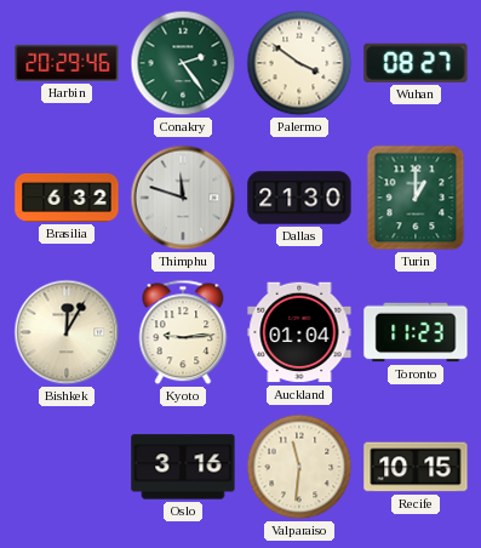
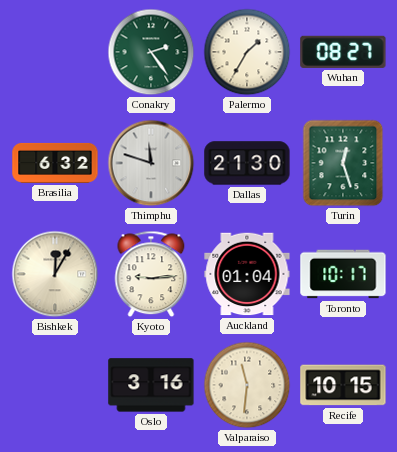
Harbin: 20:29 -> none
Palermo: 3:51 -> 1:35
Turin: 1:00 -> 12:27
Toronto: 11:23 -> 10:17
